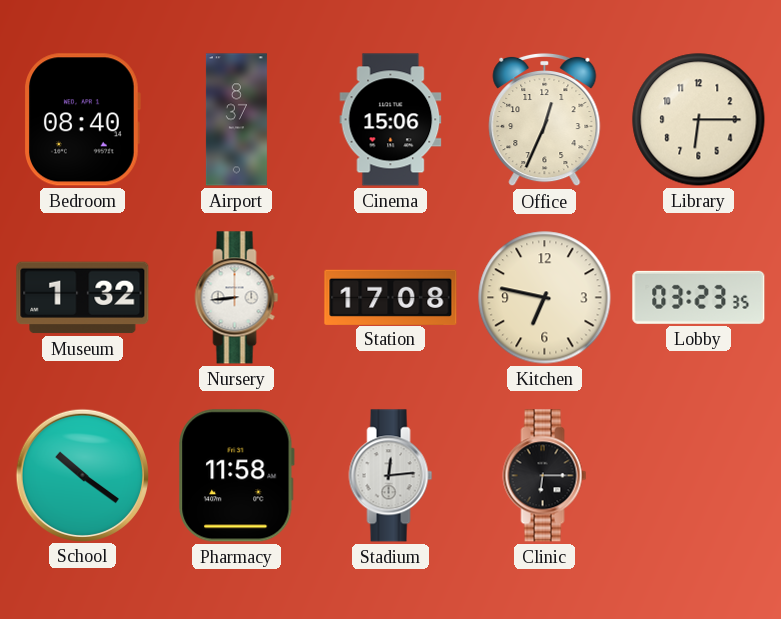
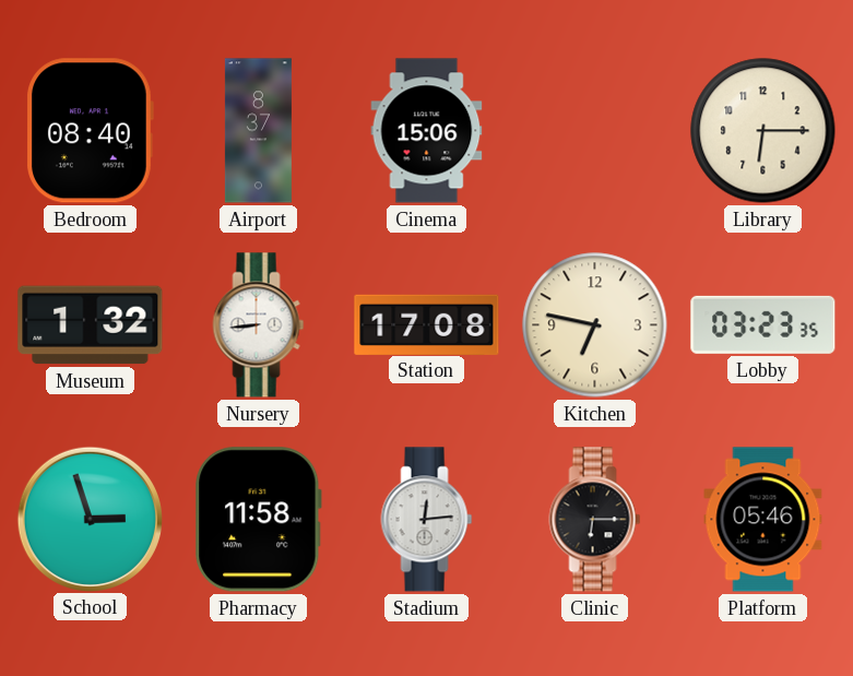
Office: 12:34 -> none
School: 10:21 -> 2:57
Platform: none -> 05:46
